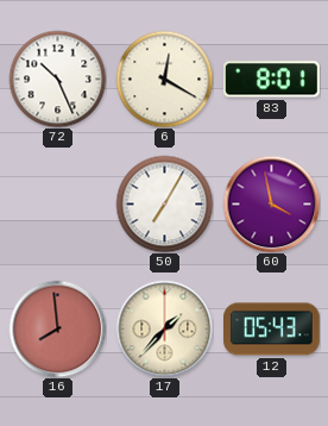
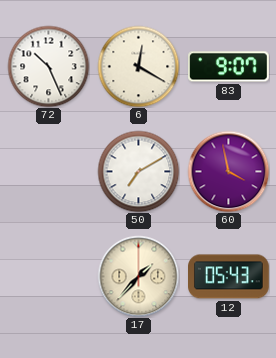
83: 8:01 -> 9:07
50: 7:05 -> 7:10
16: 7:59 -> none
